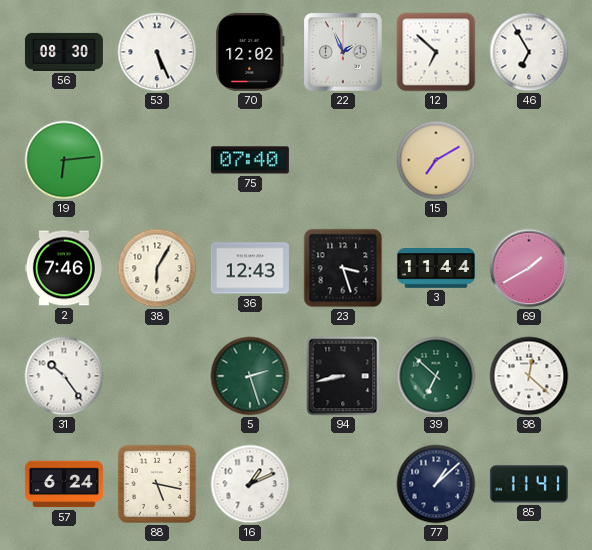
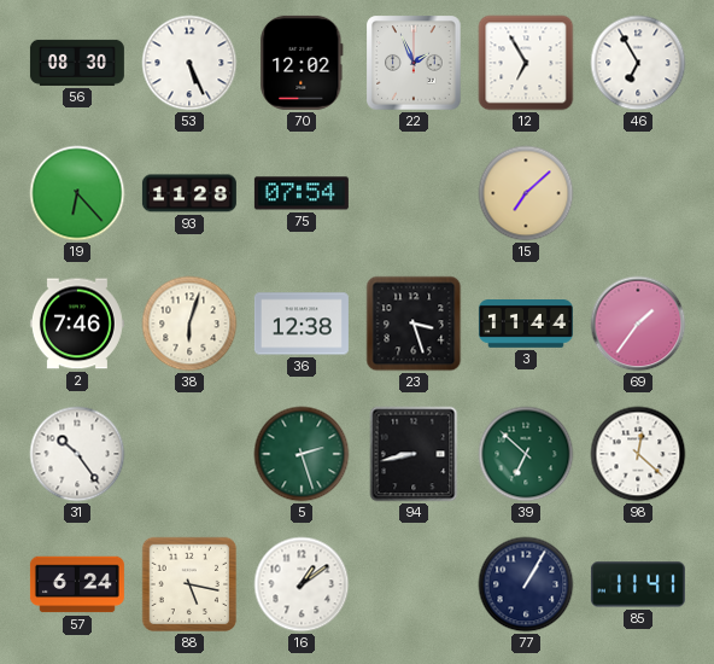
12: 6:52 -> 6:55
19: 6:14 -> 6:23
93: none -> 11:28
75: 07:40 -> 07:54
15: 7:10 -> 7:08
38: 6:05 -> 6:03
36: 12:43 -> 12:38
69: 1:40 -> 1:36
16: 1:11 -> 1:09
77: 1:08 -> 1:05
